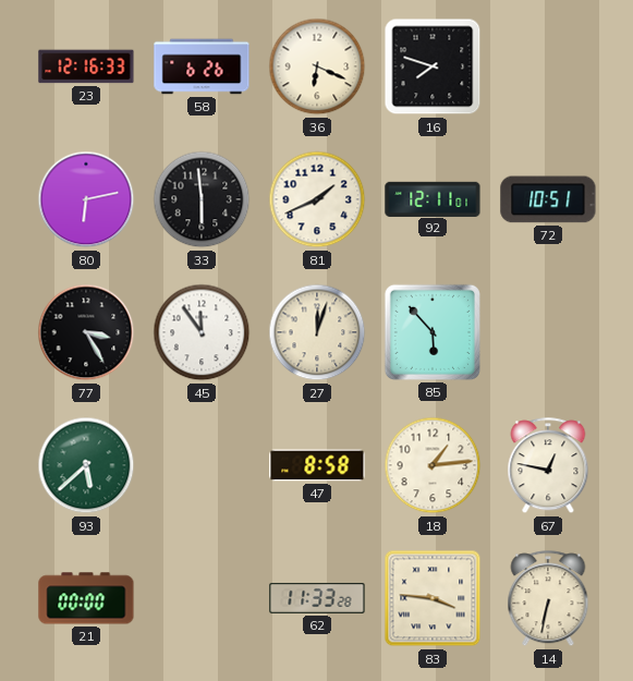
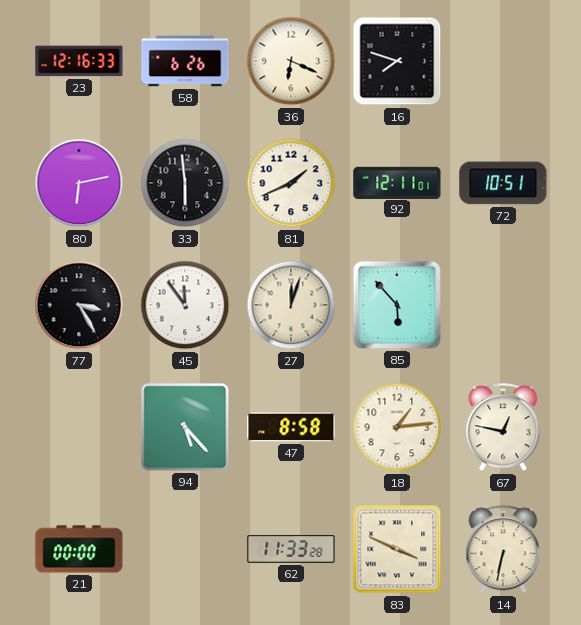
93: 5:38 -> none
94: none -> 5:23
83: 3:46 -> 3:49
